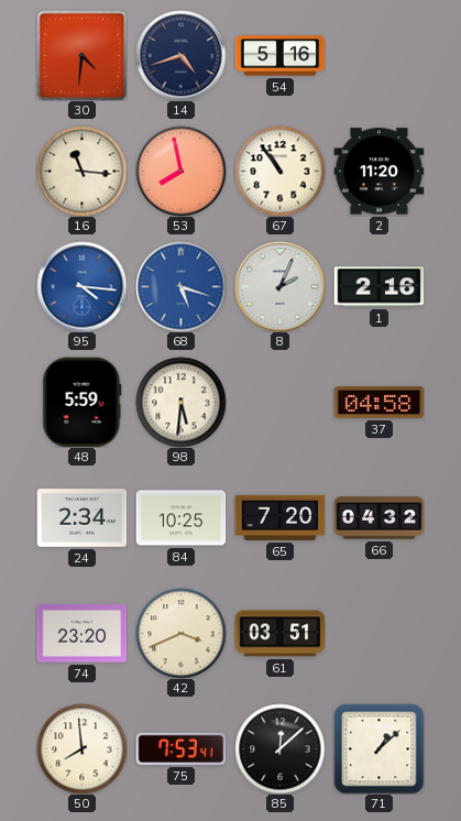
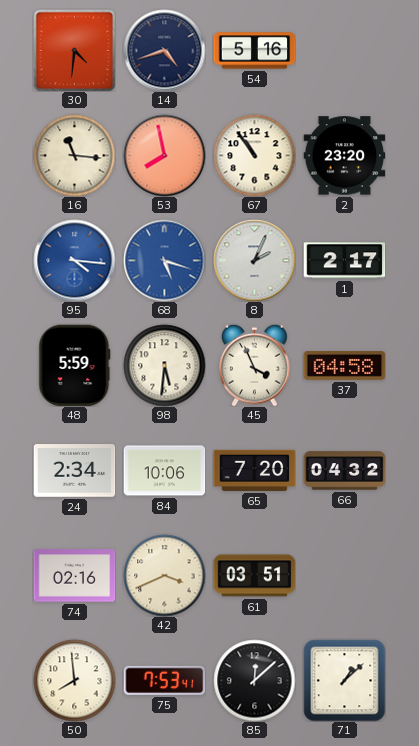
2: 11:20 -> 23:20
1: 2:16 -> 2:17
45: none -> 3:56
84: 10:25 -> 10:06
74: 23:20 -> 02:16
